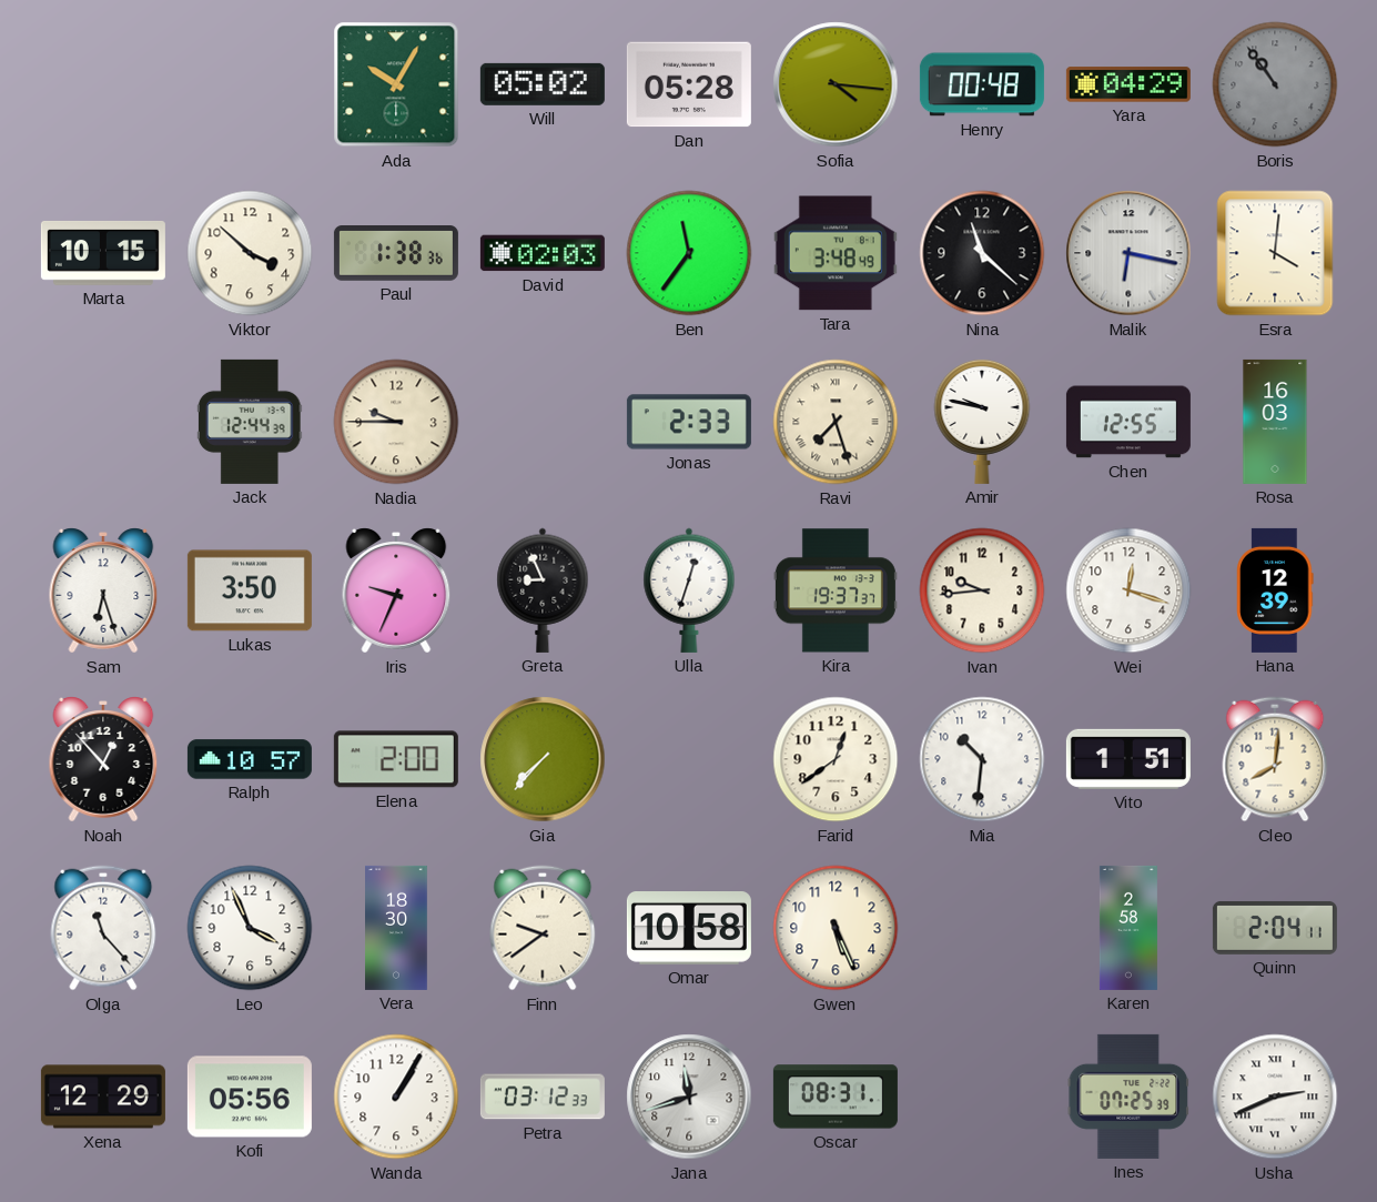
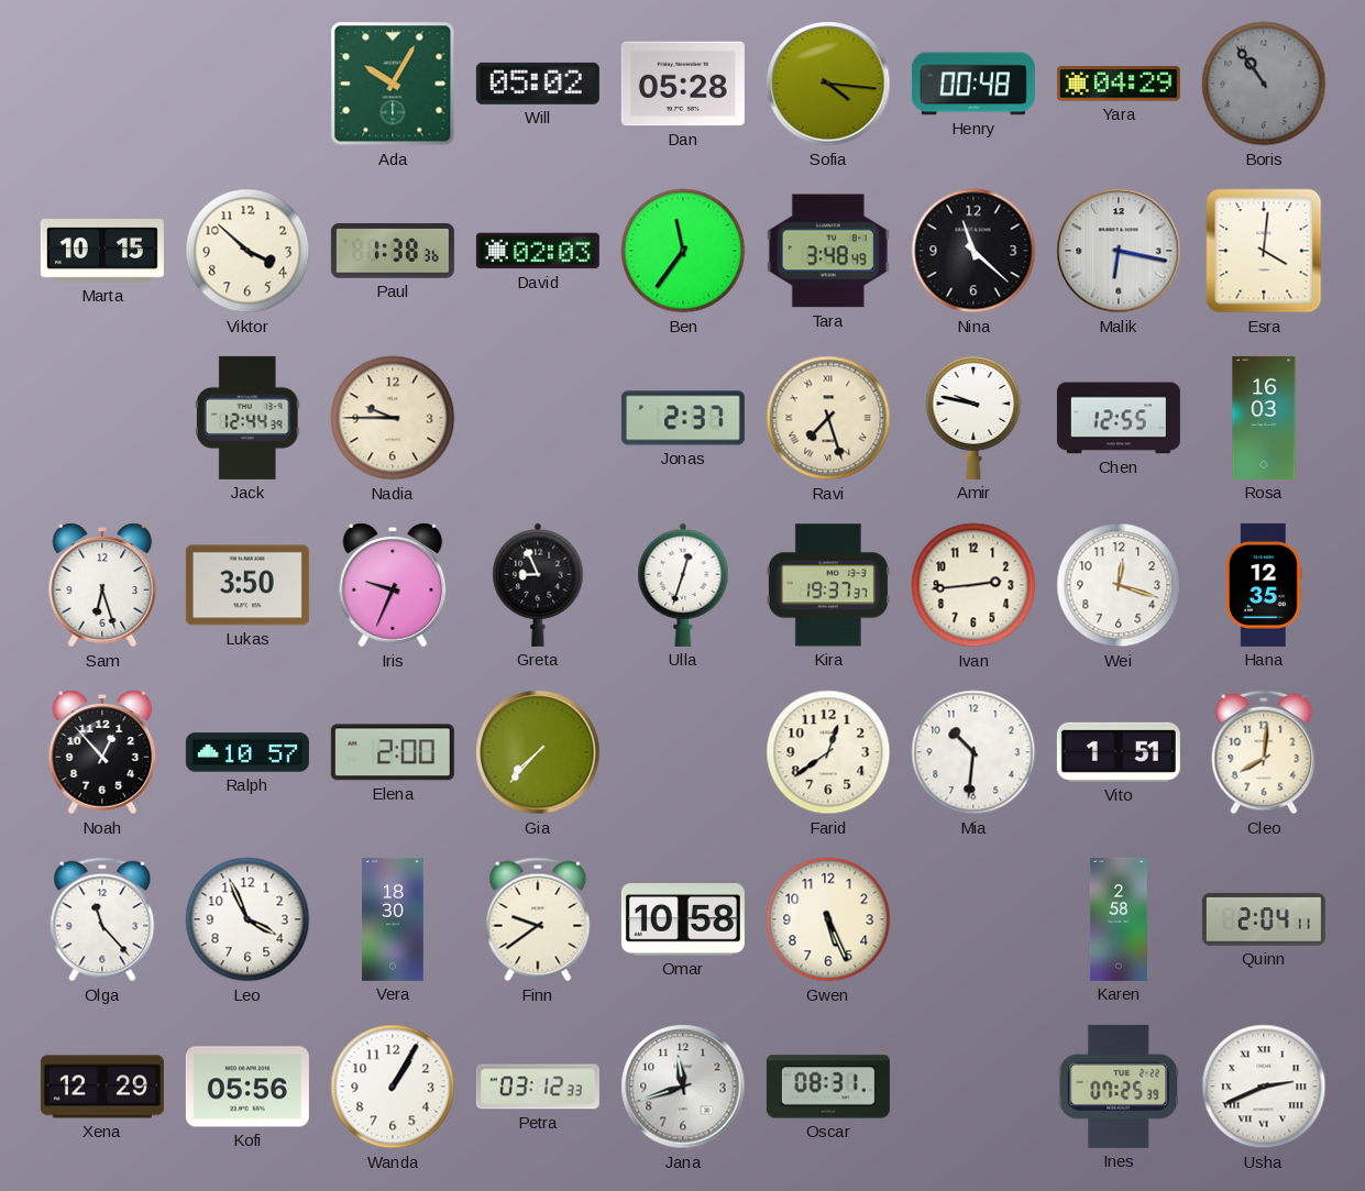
Jonas: 2:33 -> 2:37
Ivan: 9:44 -> 2:44
Hana: 12:39 -> 12:35
